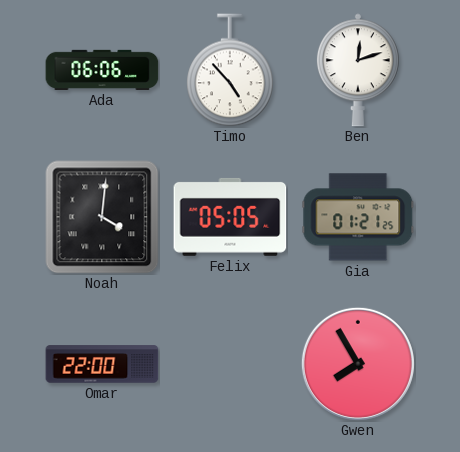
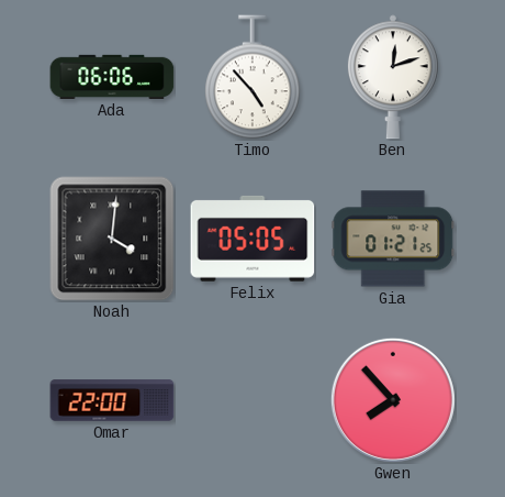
Gwen: 7:55 -> 7:53
